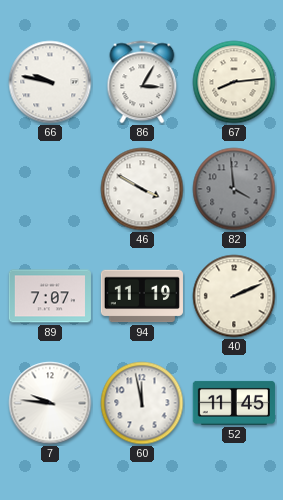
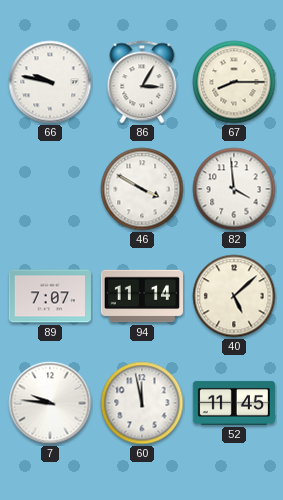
67: 8:14 -> 8:15
82 dial: grey -> white
94: 11:19 -> 11:14
40: 2:11 -> 5:08
